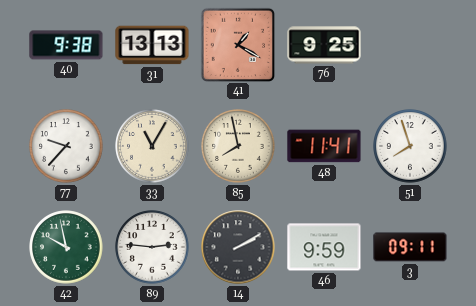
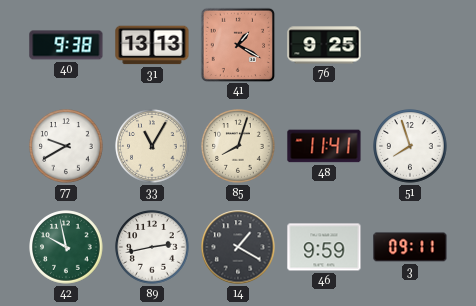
77: 9:37 -> 9:40
85: 7:58 -> 8:03
89: 2:46 -> 2:43
14: 2:10 -> 1:20
